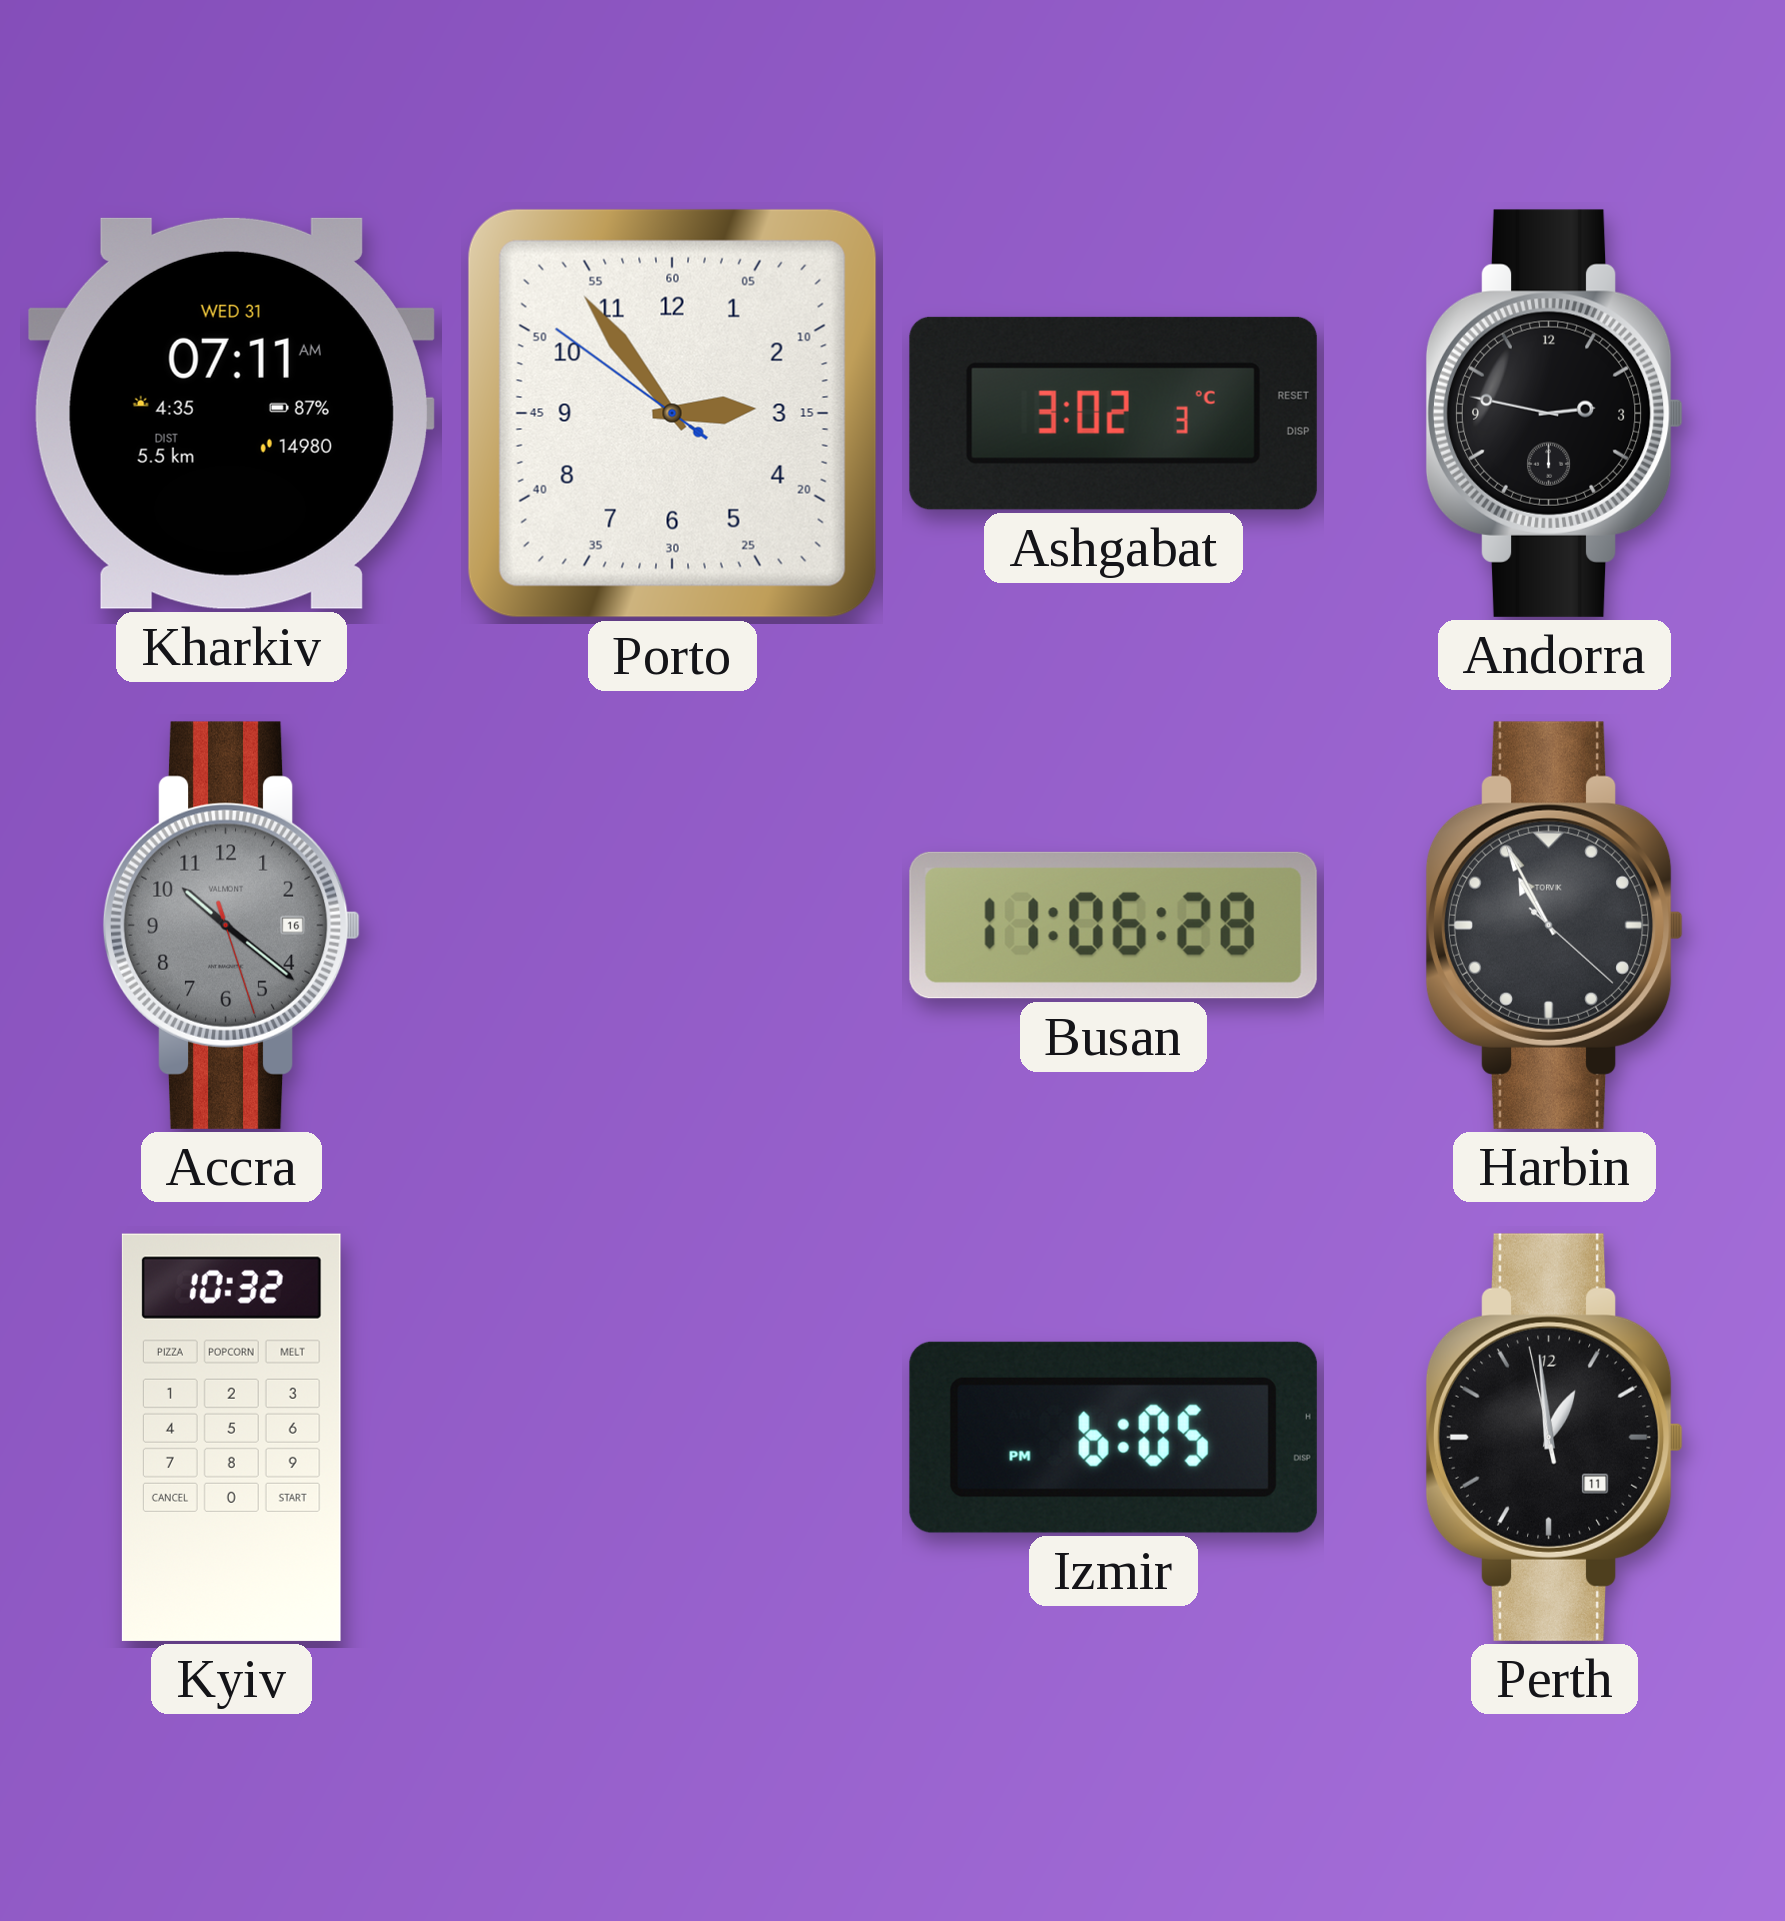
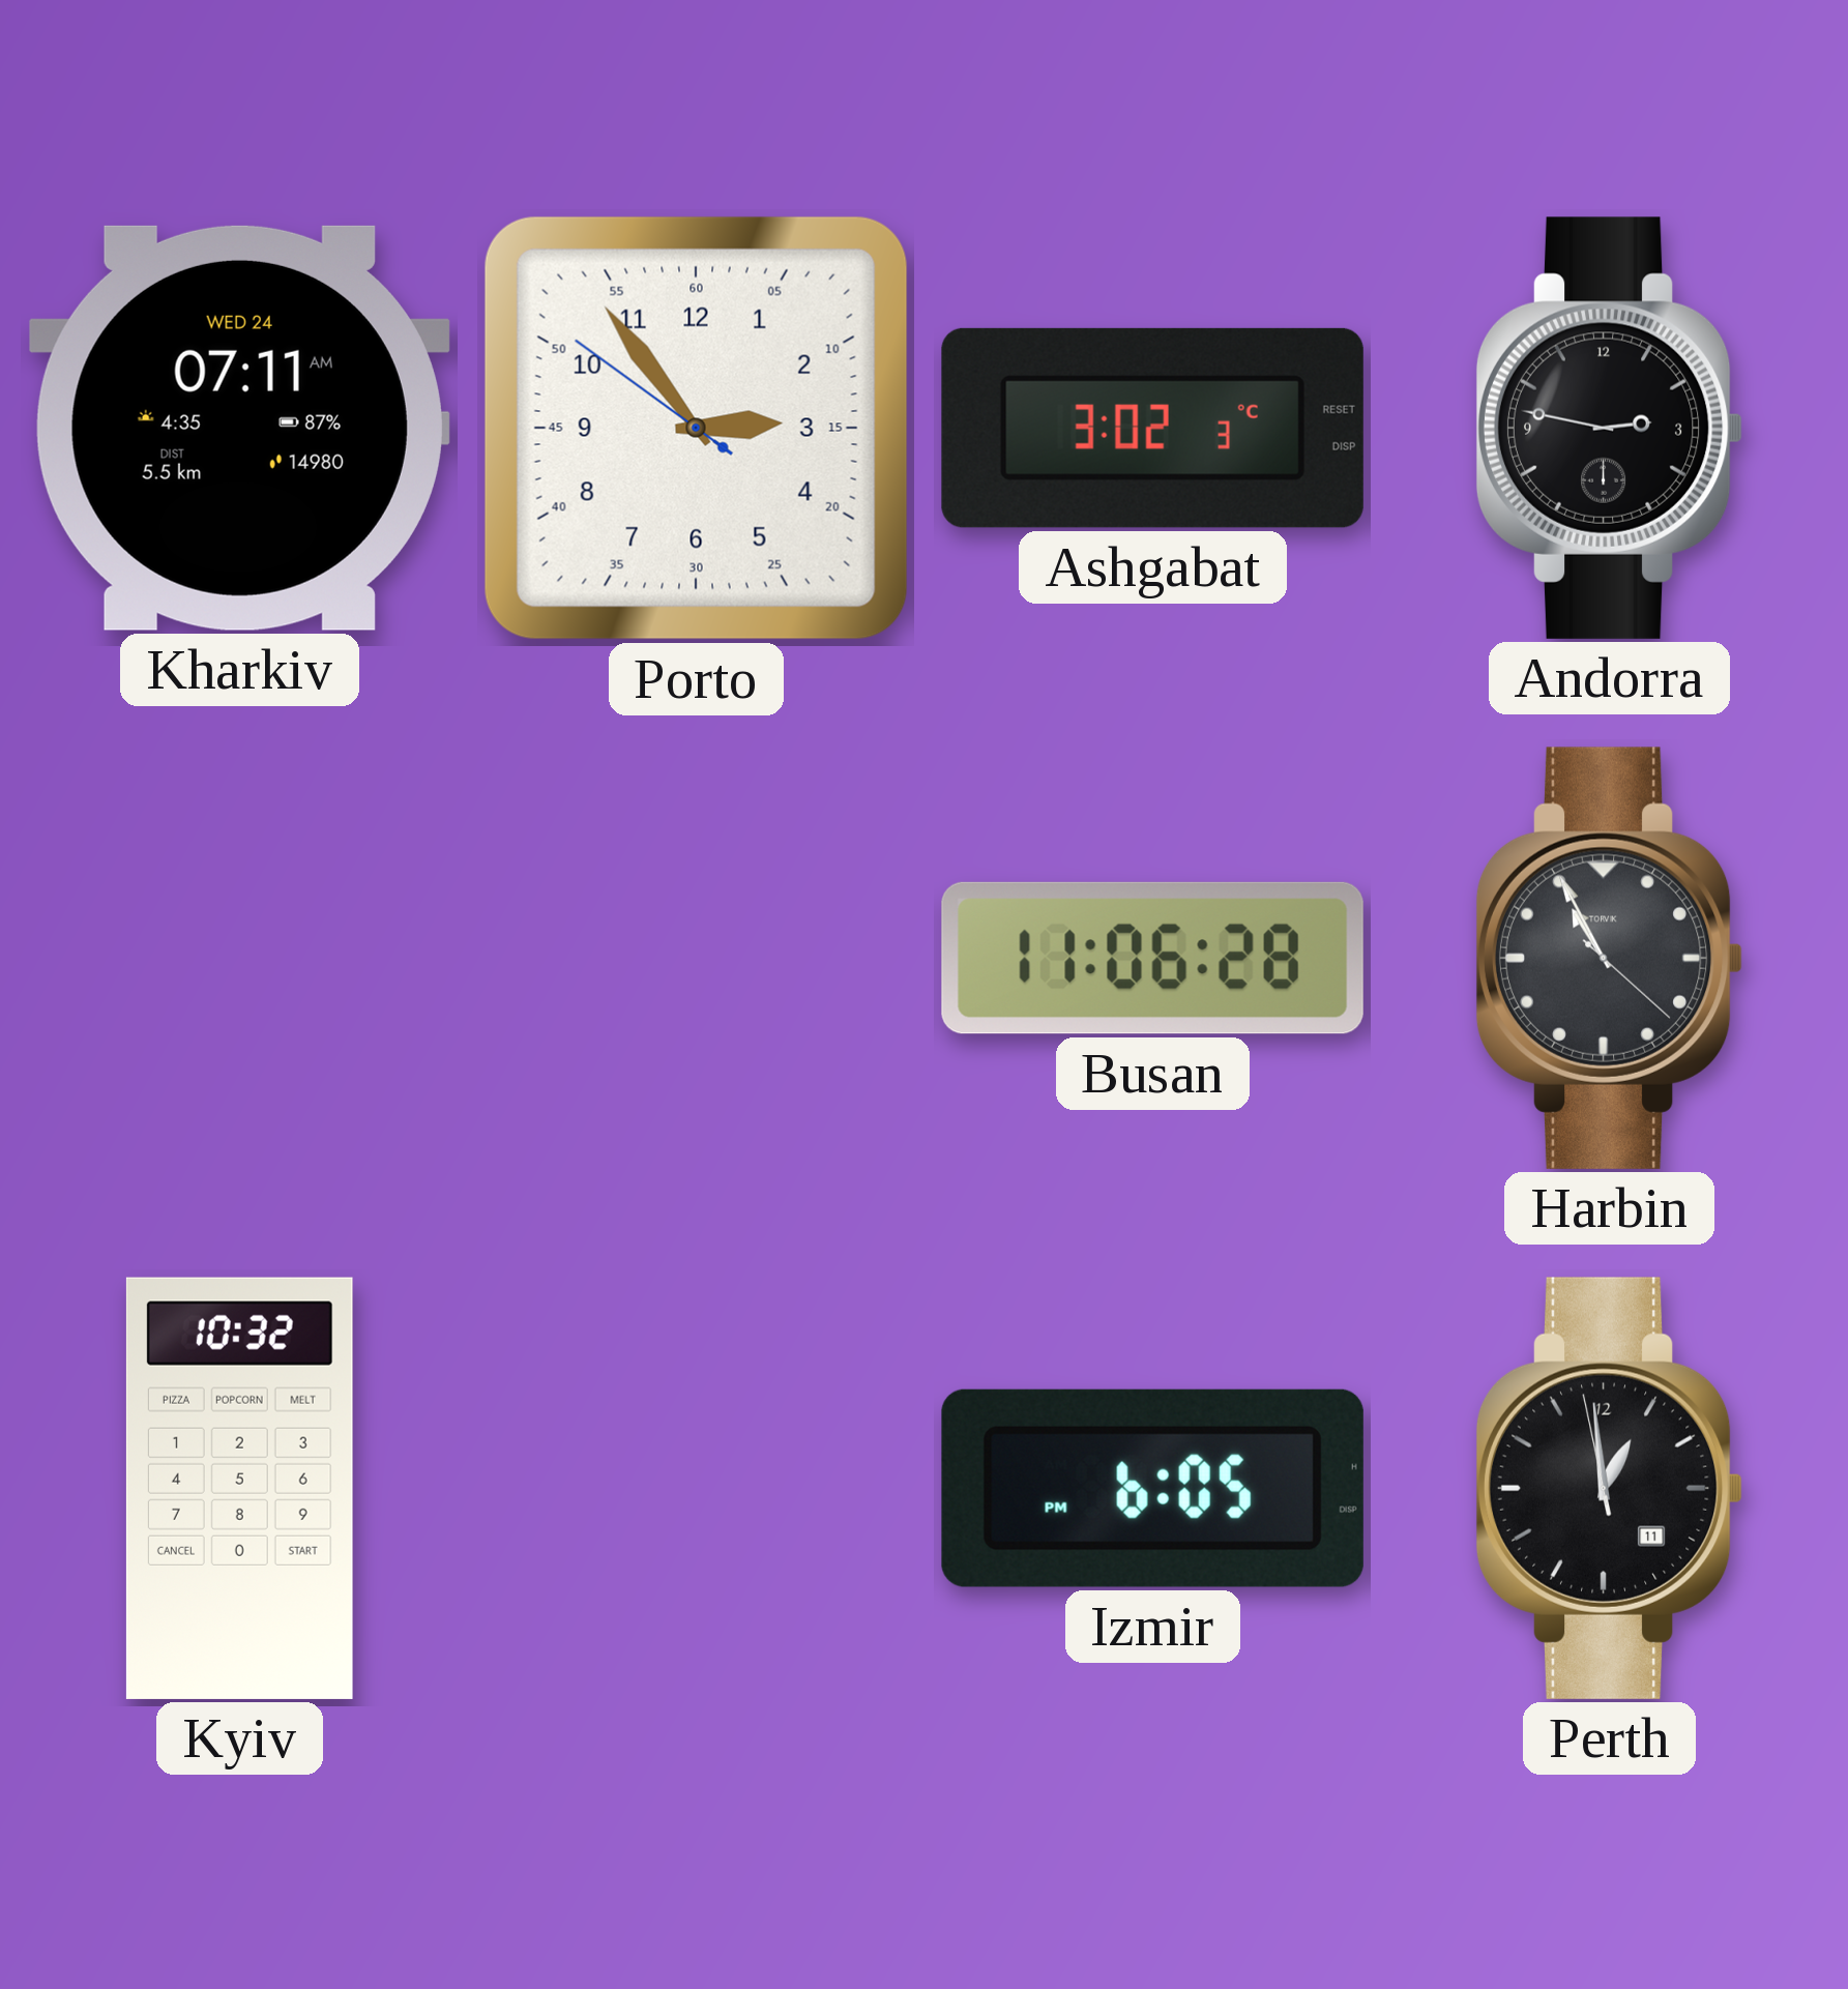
Kharkiv date: WED 31 -> WED 24
Accra: 10:21 -> none
